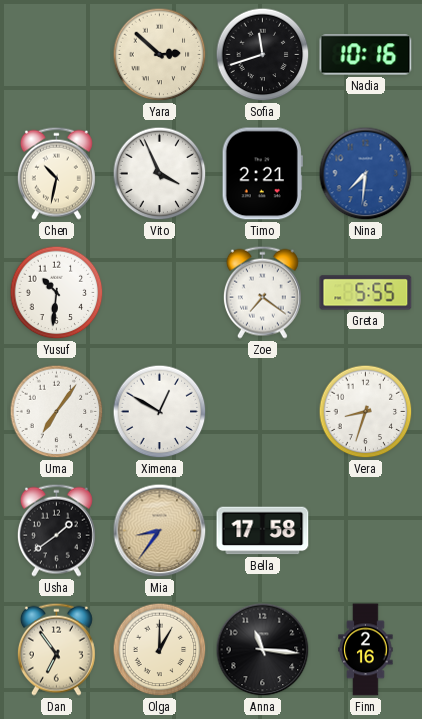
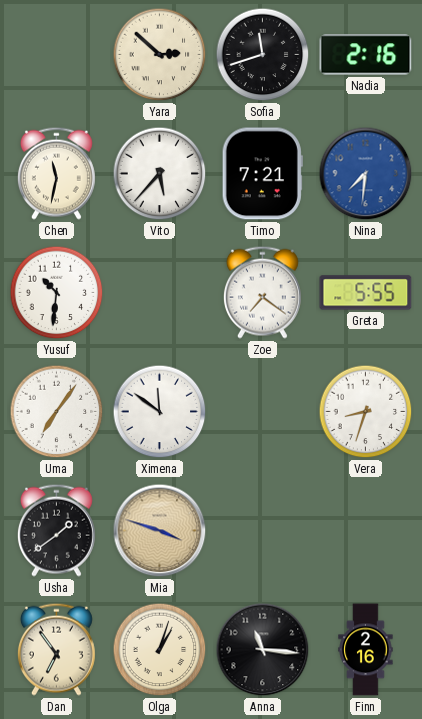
Nadia: 10:16 -> 2:16
Chen: 10:32 -> 11:32
Vito: 3:56 -> 5:37
Timo: 2:21 -> 7:21
Ximena: 12:50 -> 11:51
Mia: 8:36 -> 3:48
Bella: 17:58 -> none
Olga: 1:00 -> 1:03
